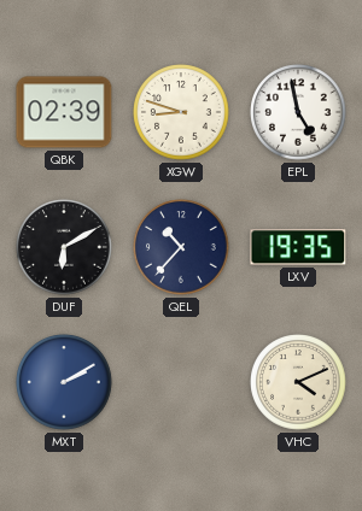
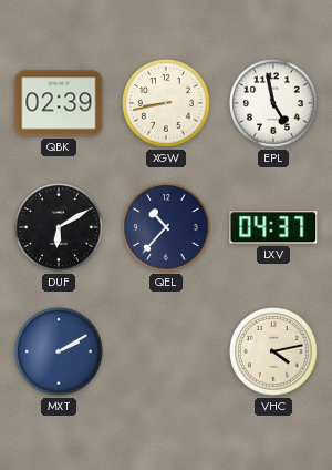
XGW: 8:48 -> 8:43
LXV: 19:35 -> 04:37
VHC: 4:11 -> 4:13
